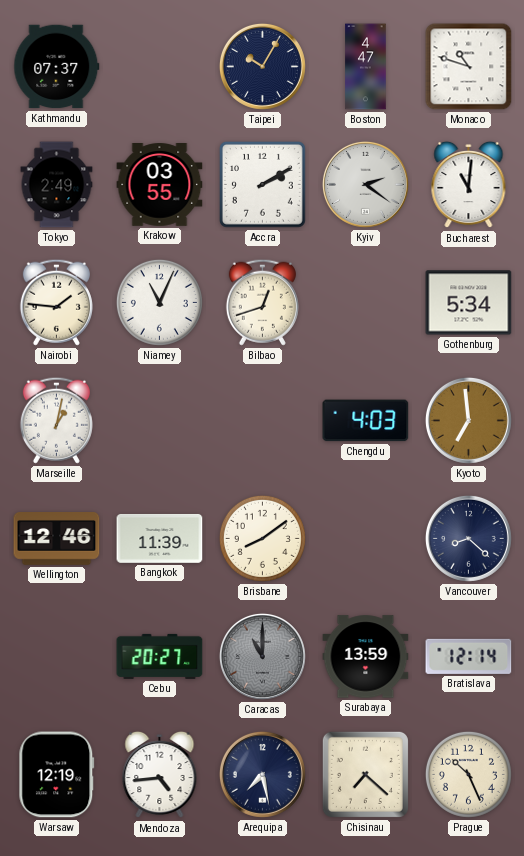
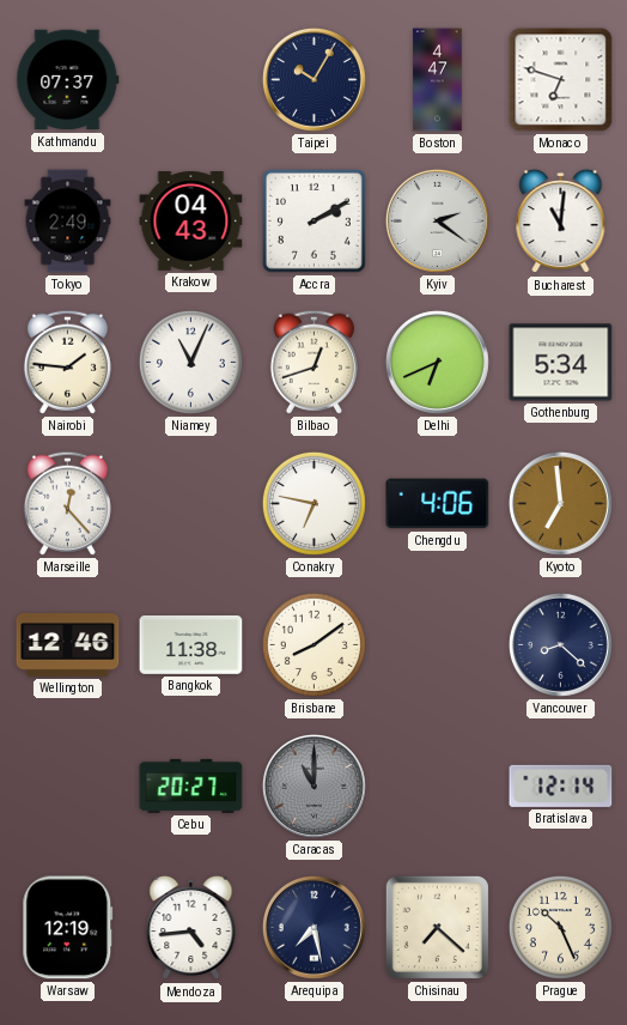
Monaco: 10:48 -> 6:48
Krakow: 03:55 -> 04:43
Delhi: none -> 6:41
Marseille: 1:02 -> 12:23
Conakry: none -> 6:47
Chengdu: 4:03 -> 4:06
Bangkok: 11:39 -> 11:38
Surabaya: 13:59 -> none
